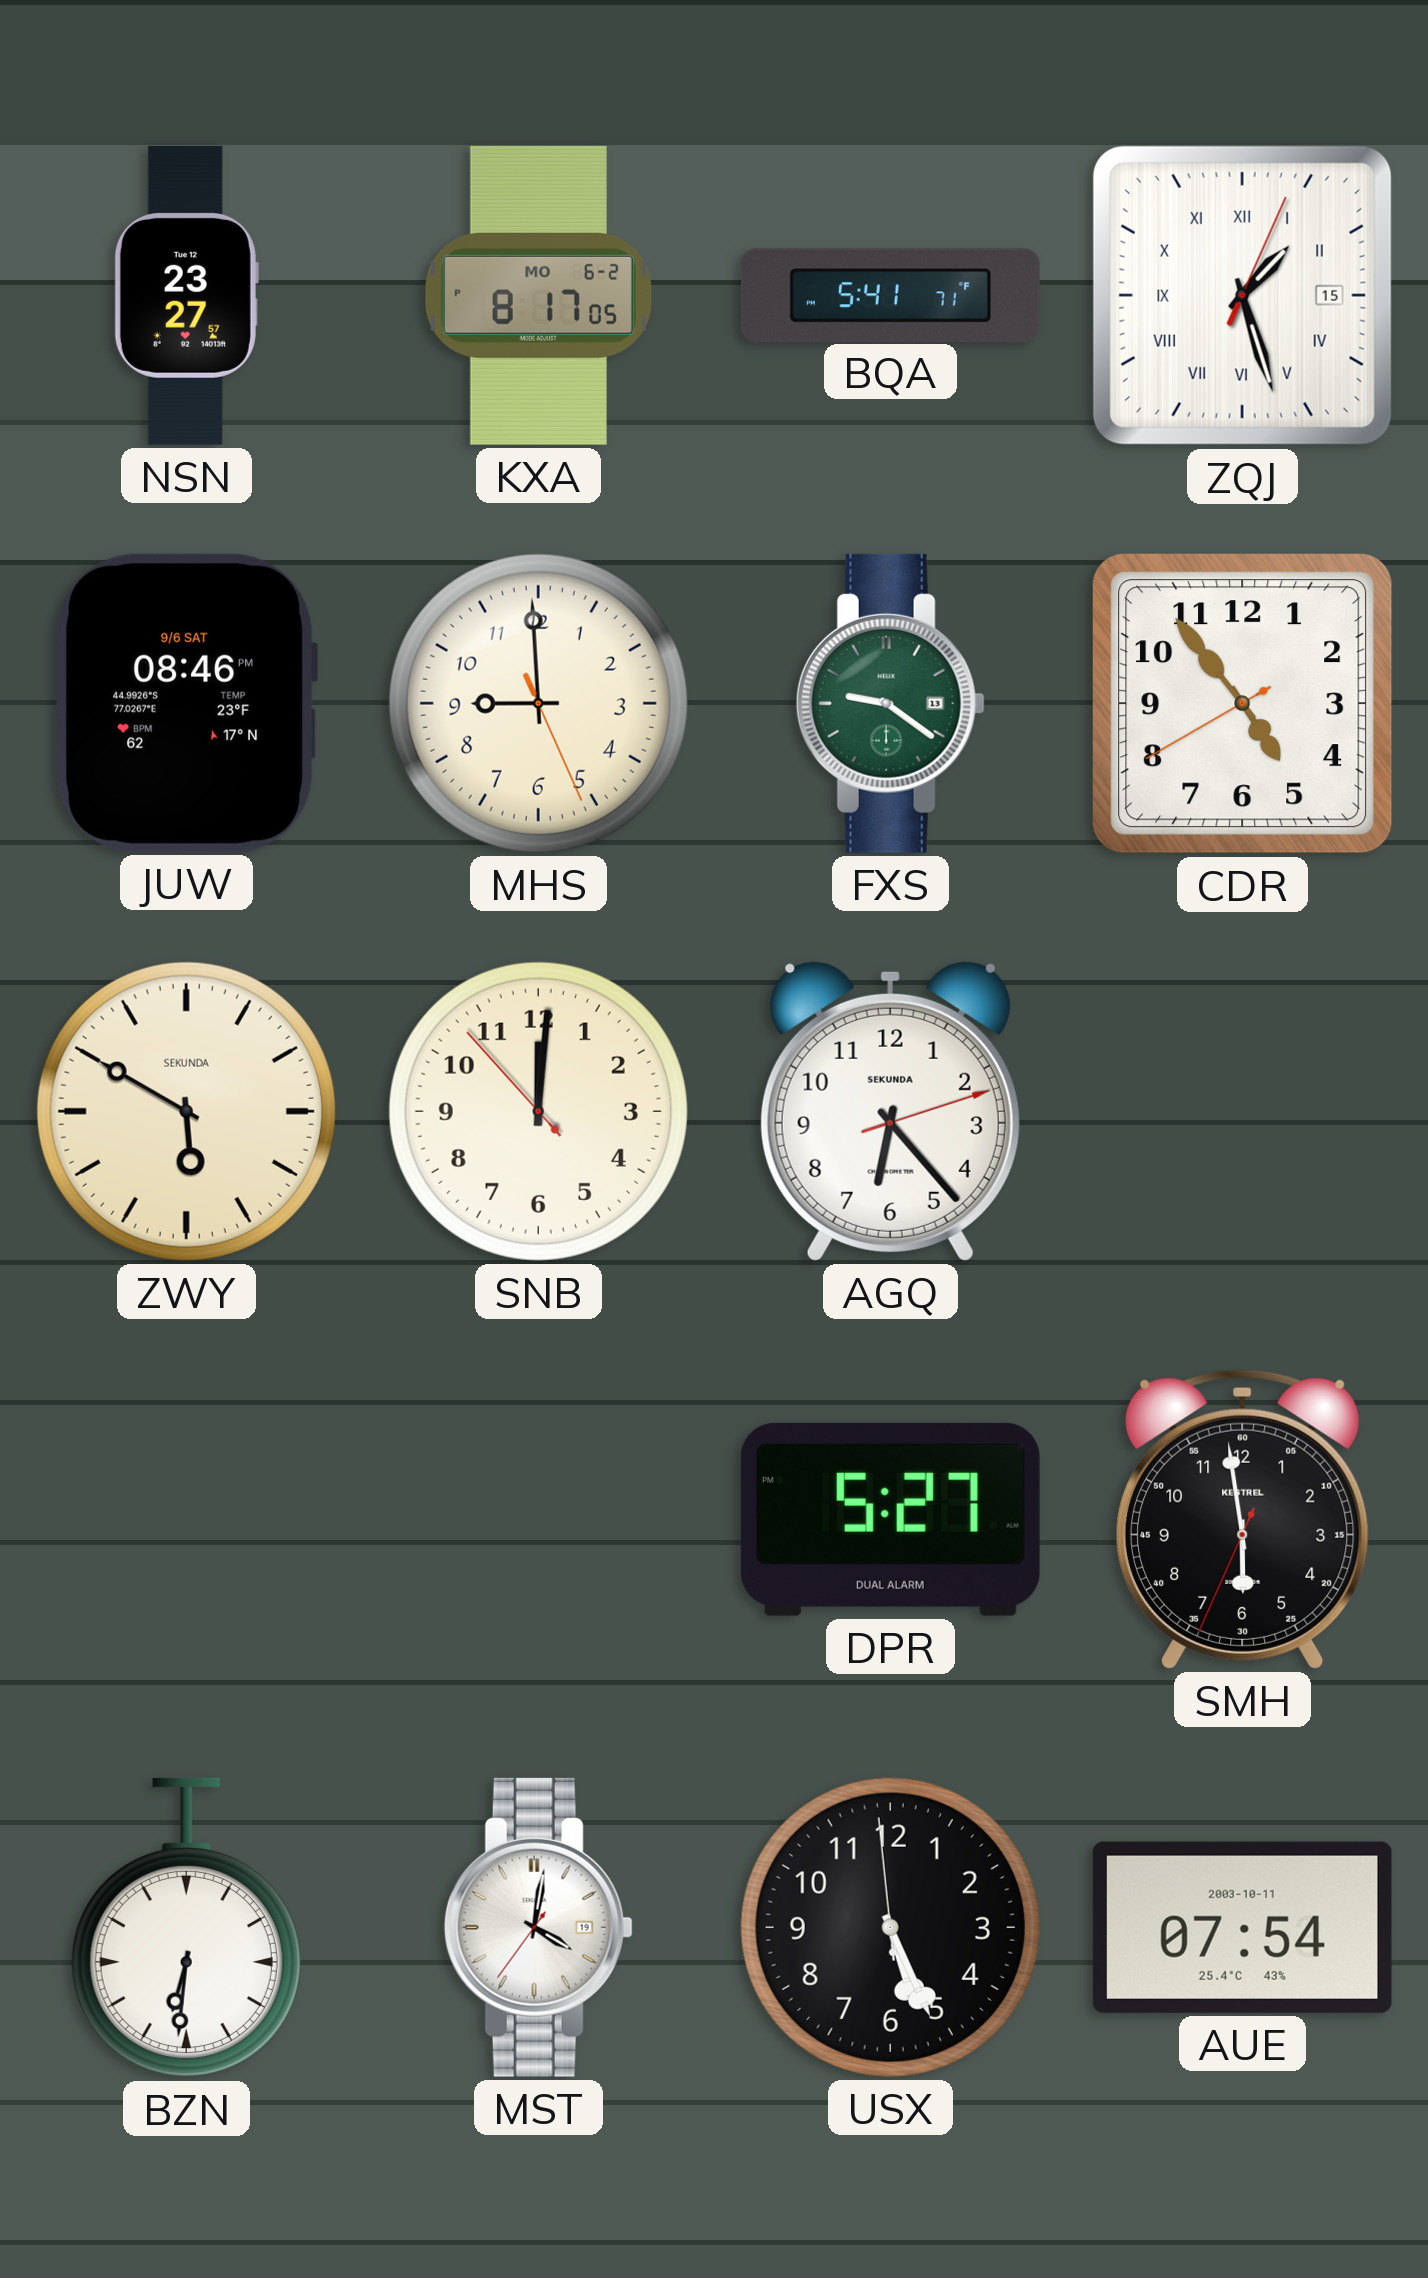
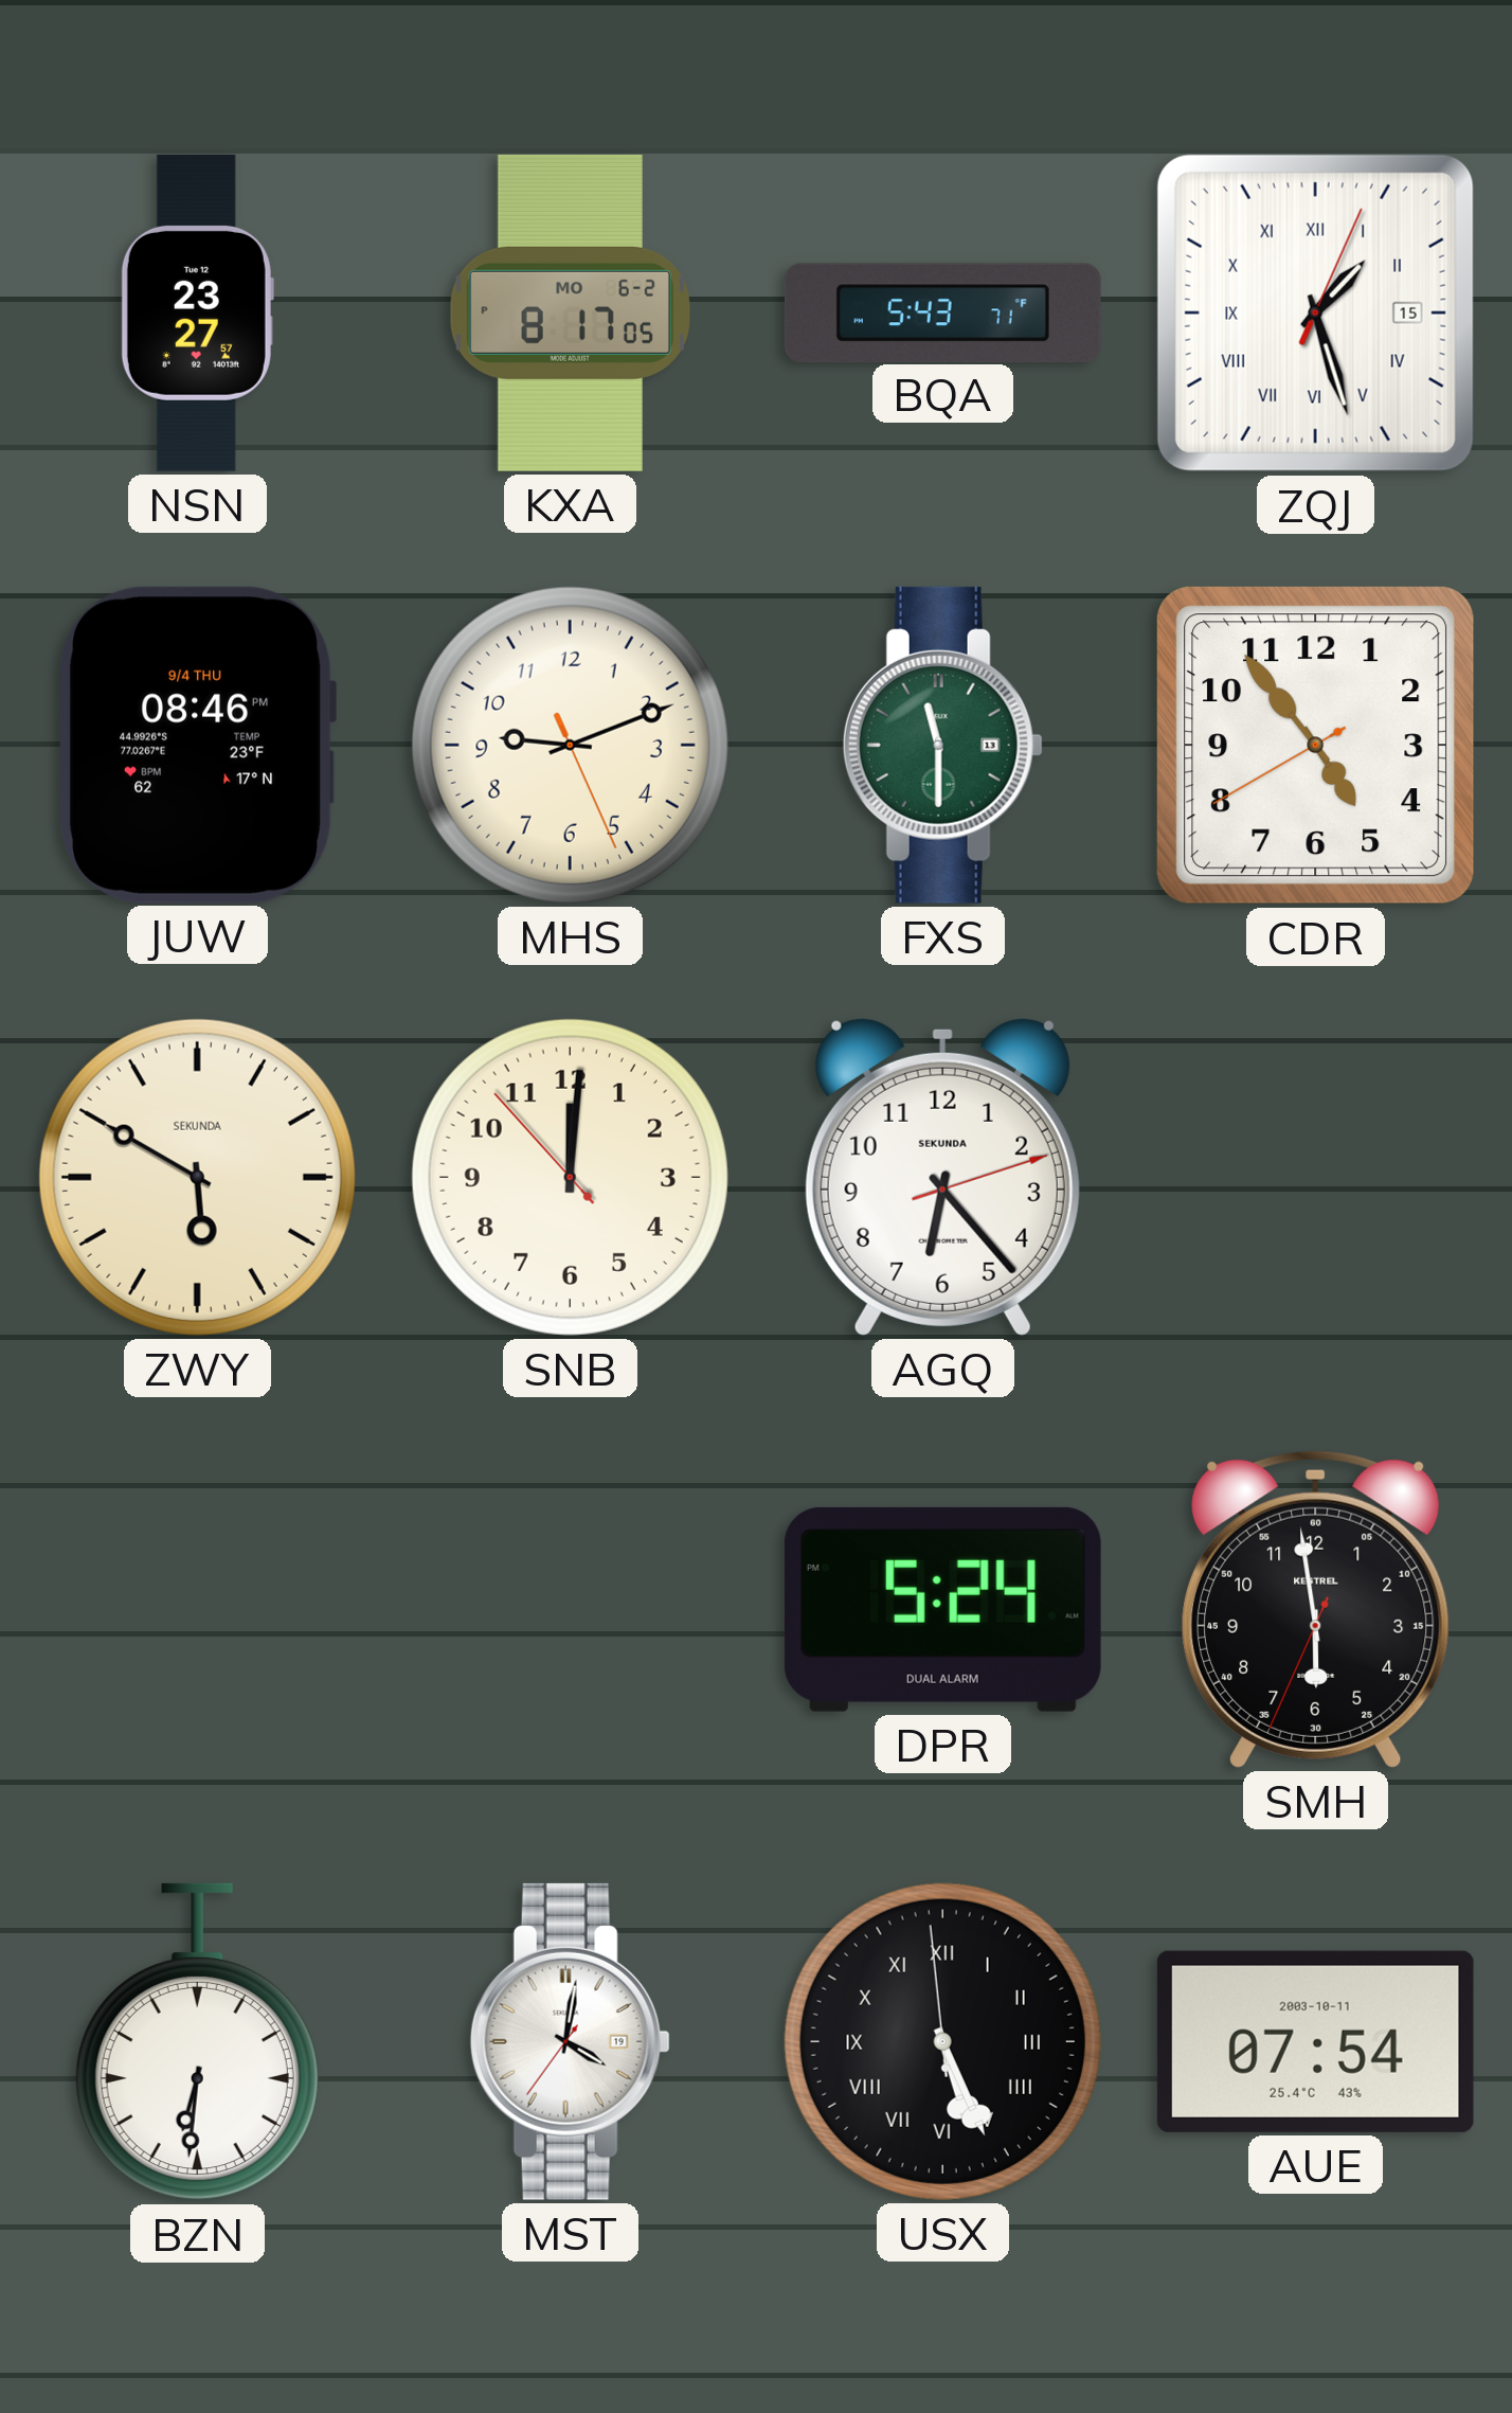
BQA: 5:41 -> 5:43
JUW date: 9/6 SAT -> 9/4 THU
MHS: 8:59 -> 9:11
FXS: 9:21 -> 11:30
DPR: 5:27 -> 5:24
USX numerals: Arabic -> Roman
